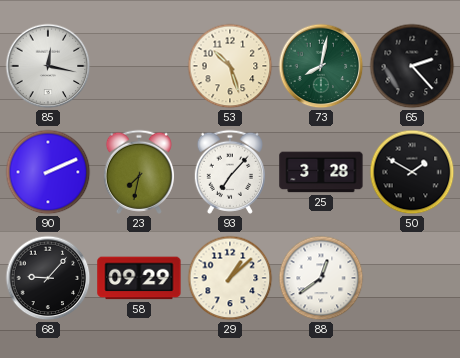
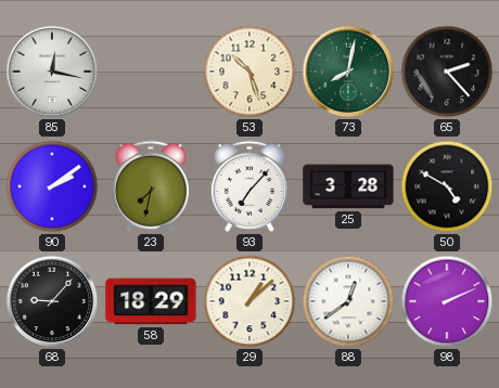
90: 2:11 -> 2:09
50: 1:50 -> 4:50
58: 09:29 -> 18:29
98: none -> 2:11
